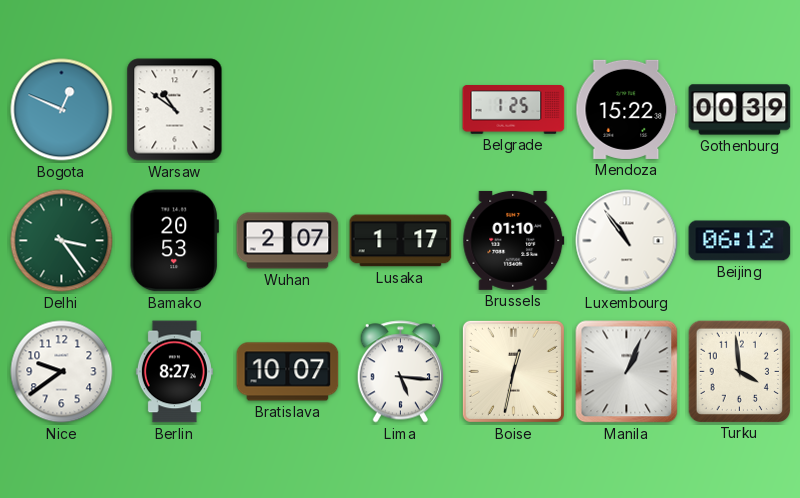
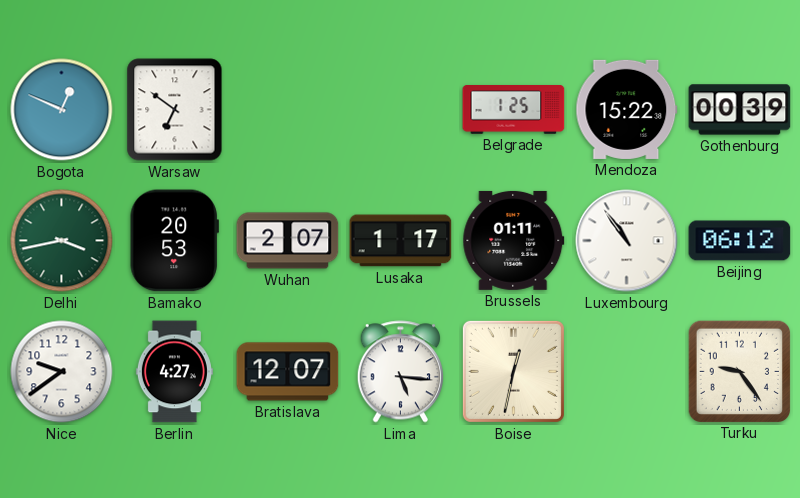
Warsaw: 10:51 -> 6:51
Delhi: 3:24 -> 3:43
Brussels: 01:10 -> 01:11
Berlin: 8:27 -> 4:27
Bratislava: 10:07 -> 12:07
Manila: 1:04 -> none
Turku: 3:59 -> 9:24
